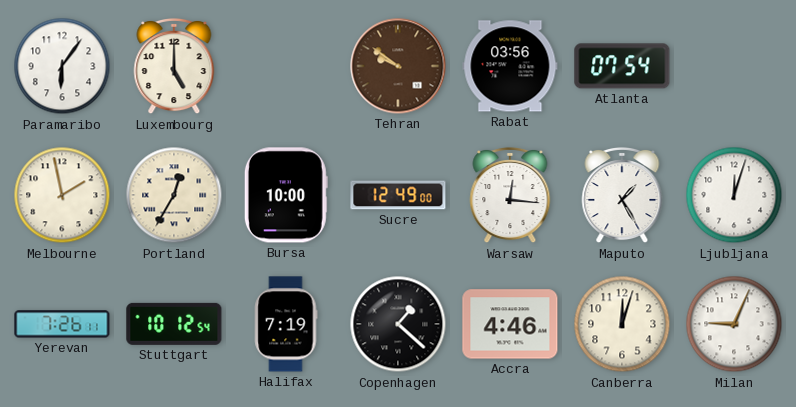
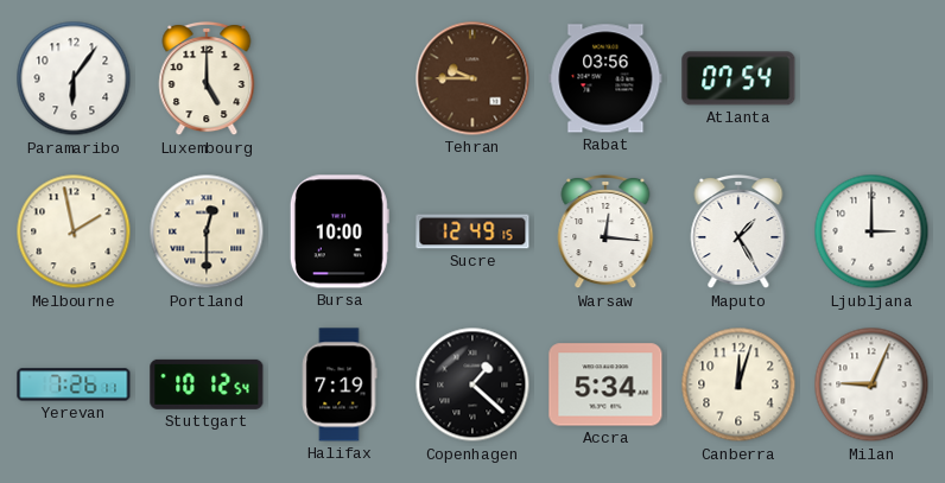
Tehran: 9:51 -> 9:45
Portland: 12:35 -> 12:30
Sucre: 12:49:00 -> 12:49:15
Ljubljana: 12:03 -> 3:00
Accra: 4:46 -> 5:34
